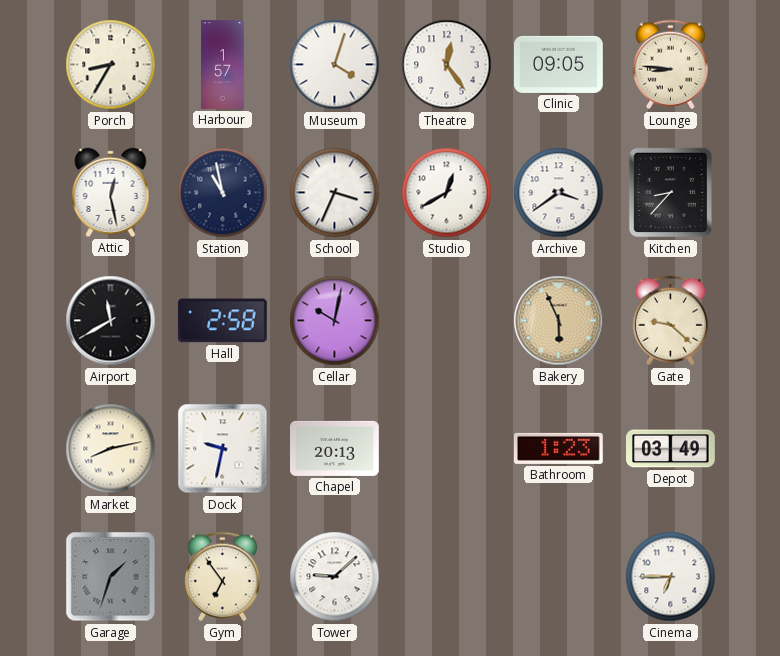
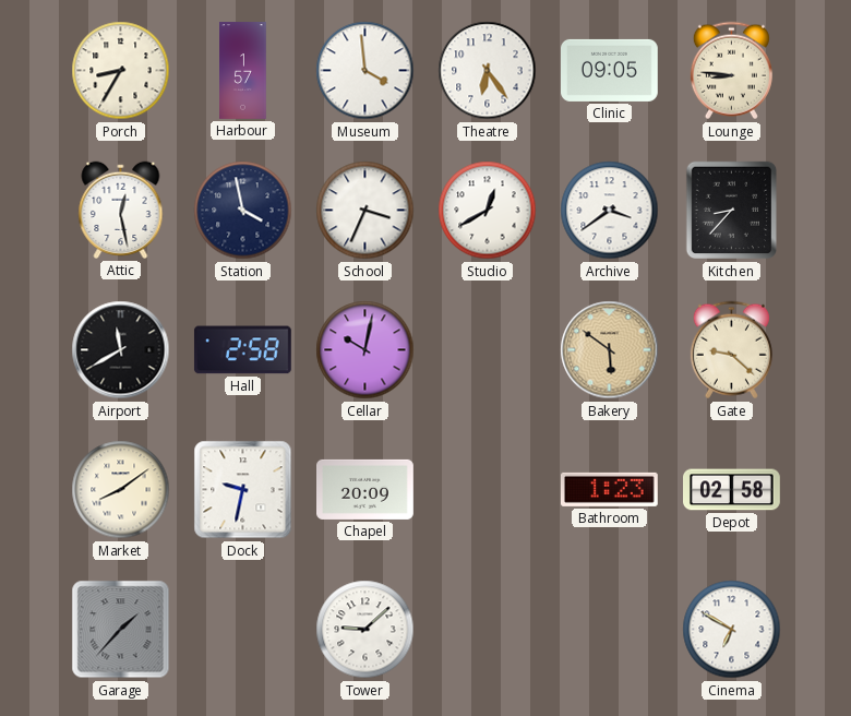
Museum: 4:03 -> 3:59
Theatre: 12:24 -> 6:24
Station: 10:58 -> 3:58
Bakery: 5:56 -> 5:51
Market: 8:13 -> 8:09
Chapel: 20:13 -> 20:09
Depot: 03:49 -> 02:58
Garage: 1:33 -> 1:37
Gym: 6:54 -> none
Cinema: 6:45 -> 6:50
